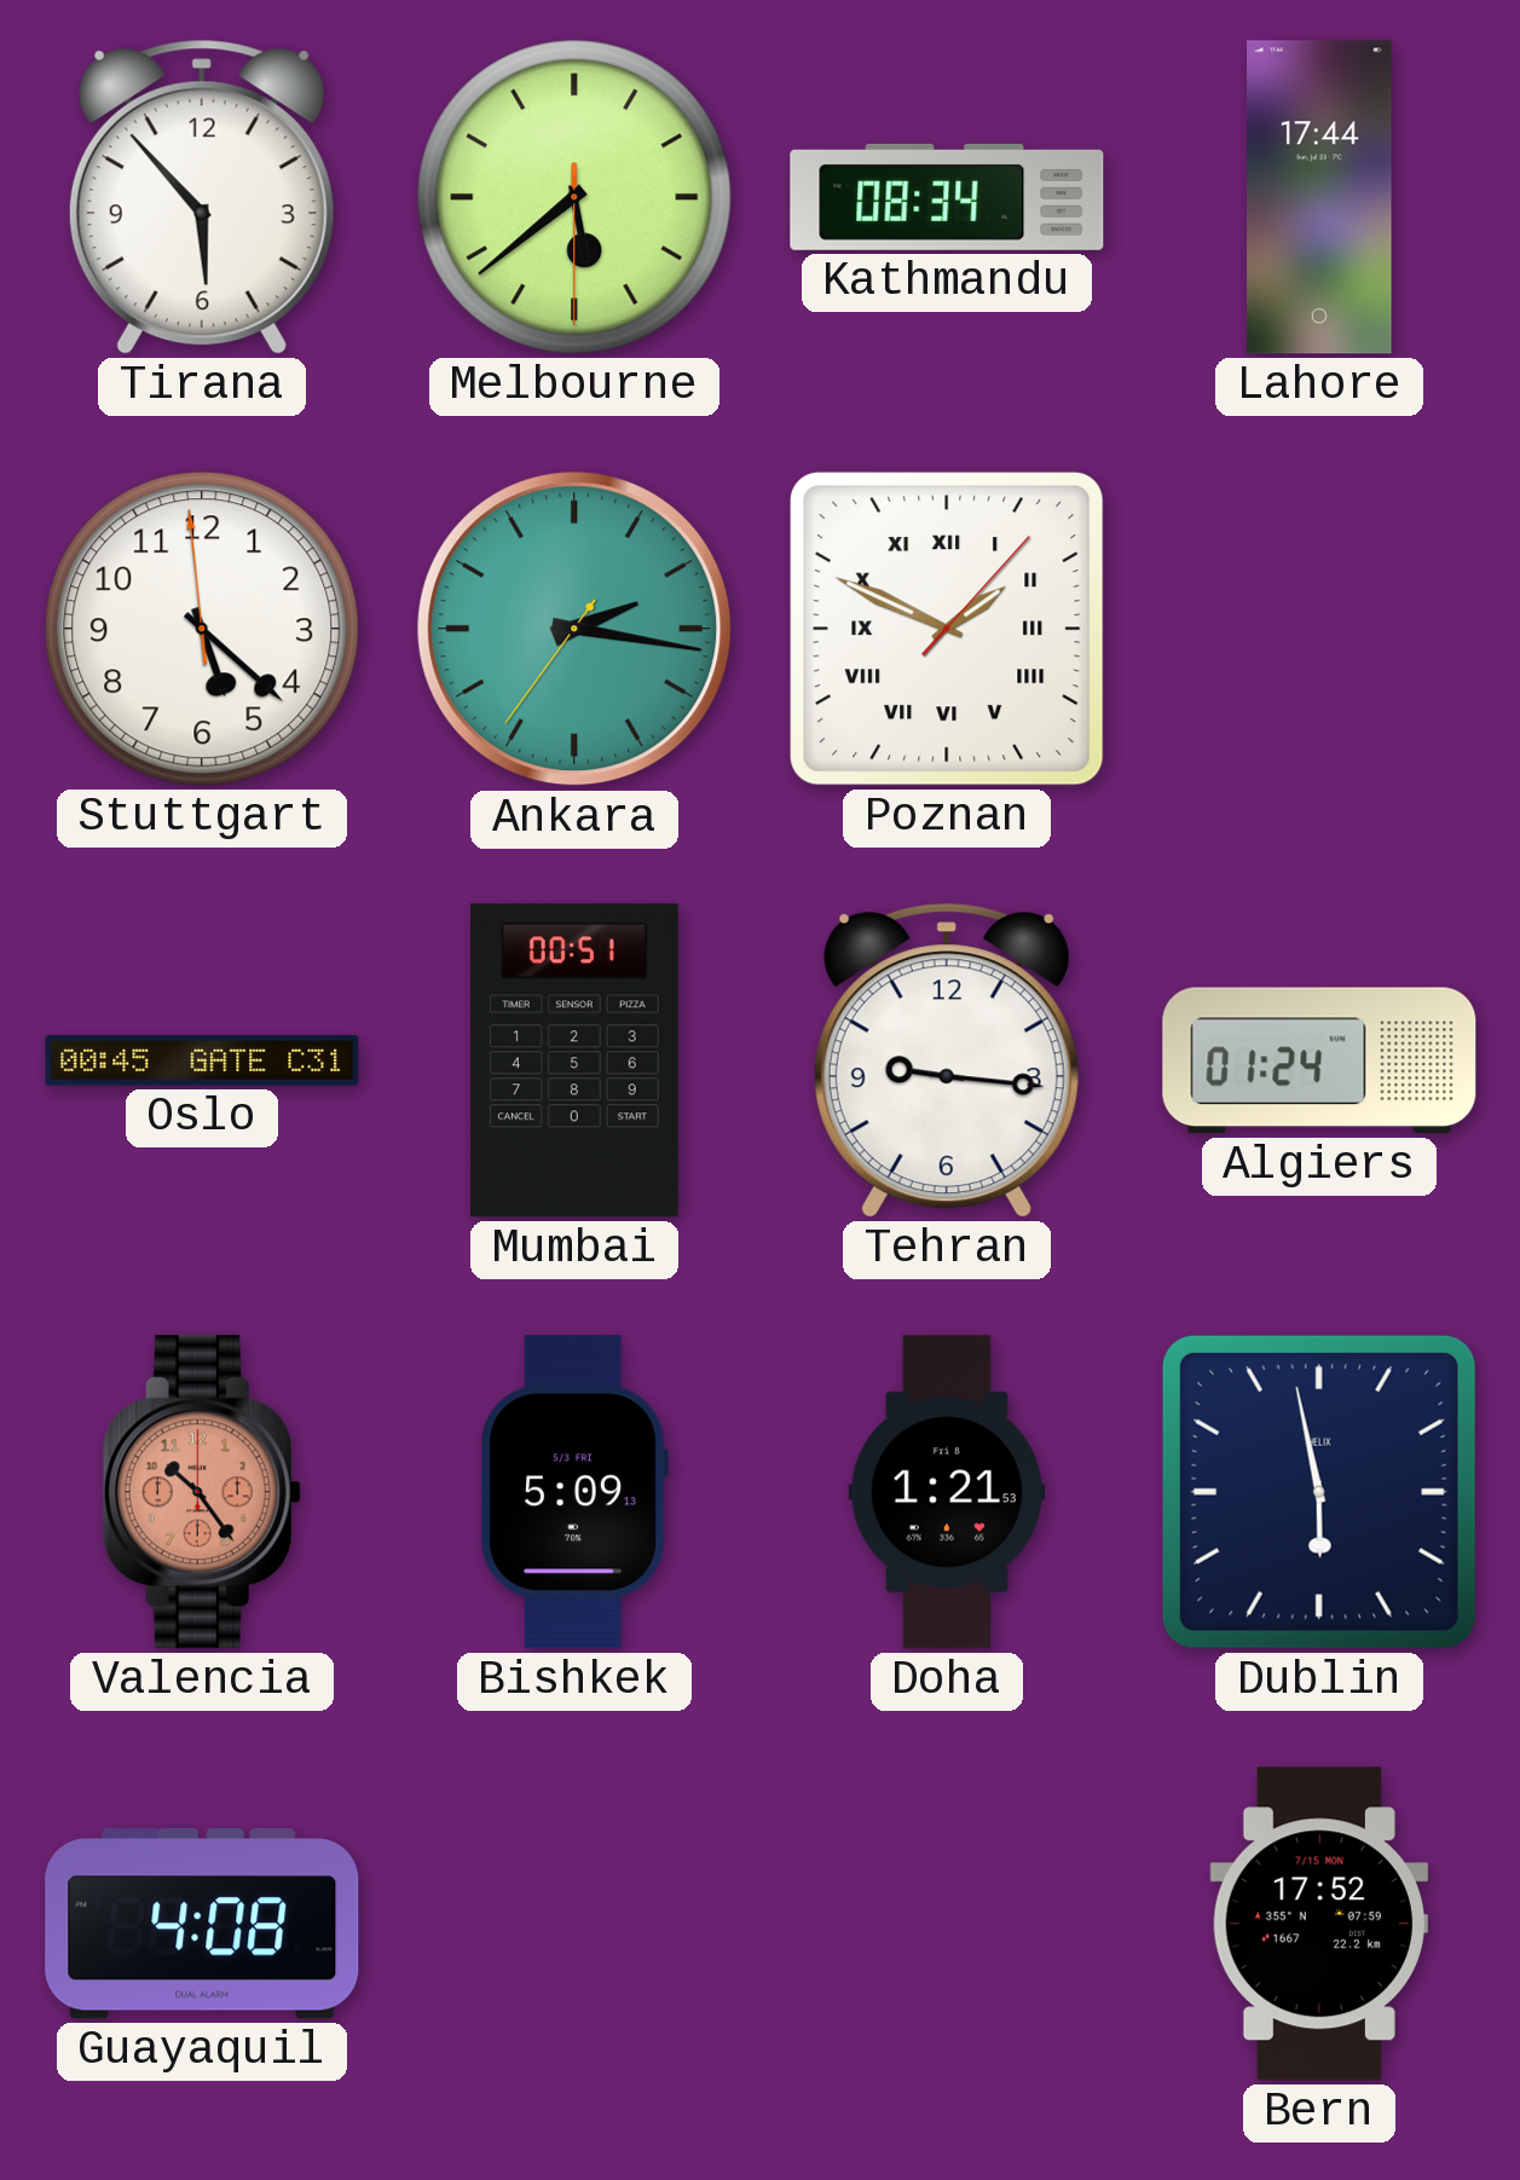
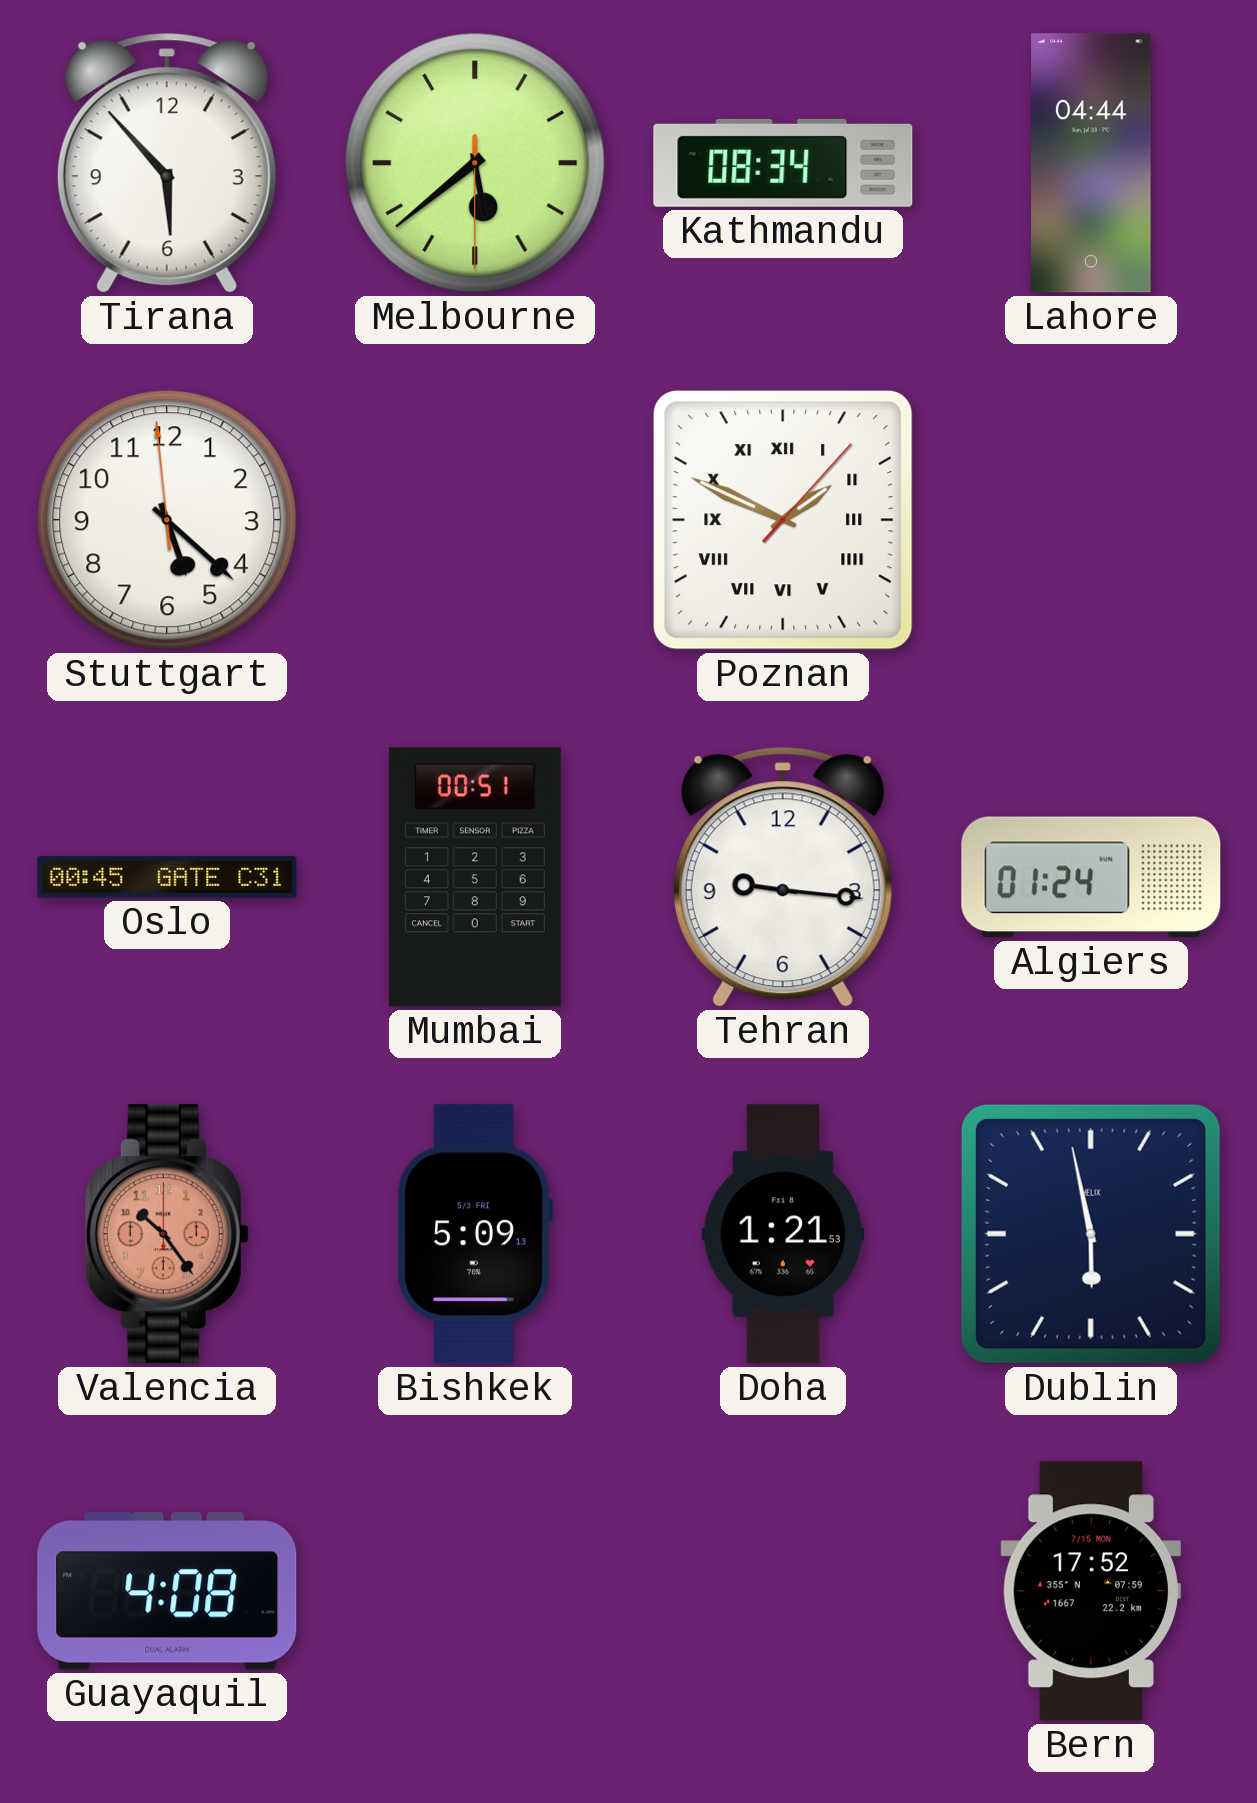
Lahore: 17:44 -> 04:44
Ankara: 2:16 -> none
